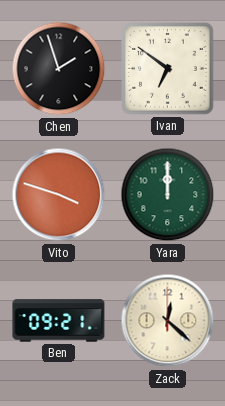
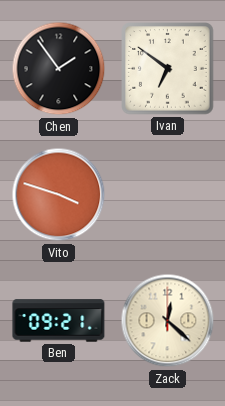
Chen: 1:57 -> 1:54
Yara: 12:00 -> none
